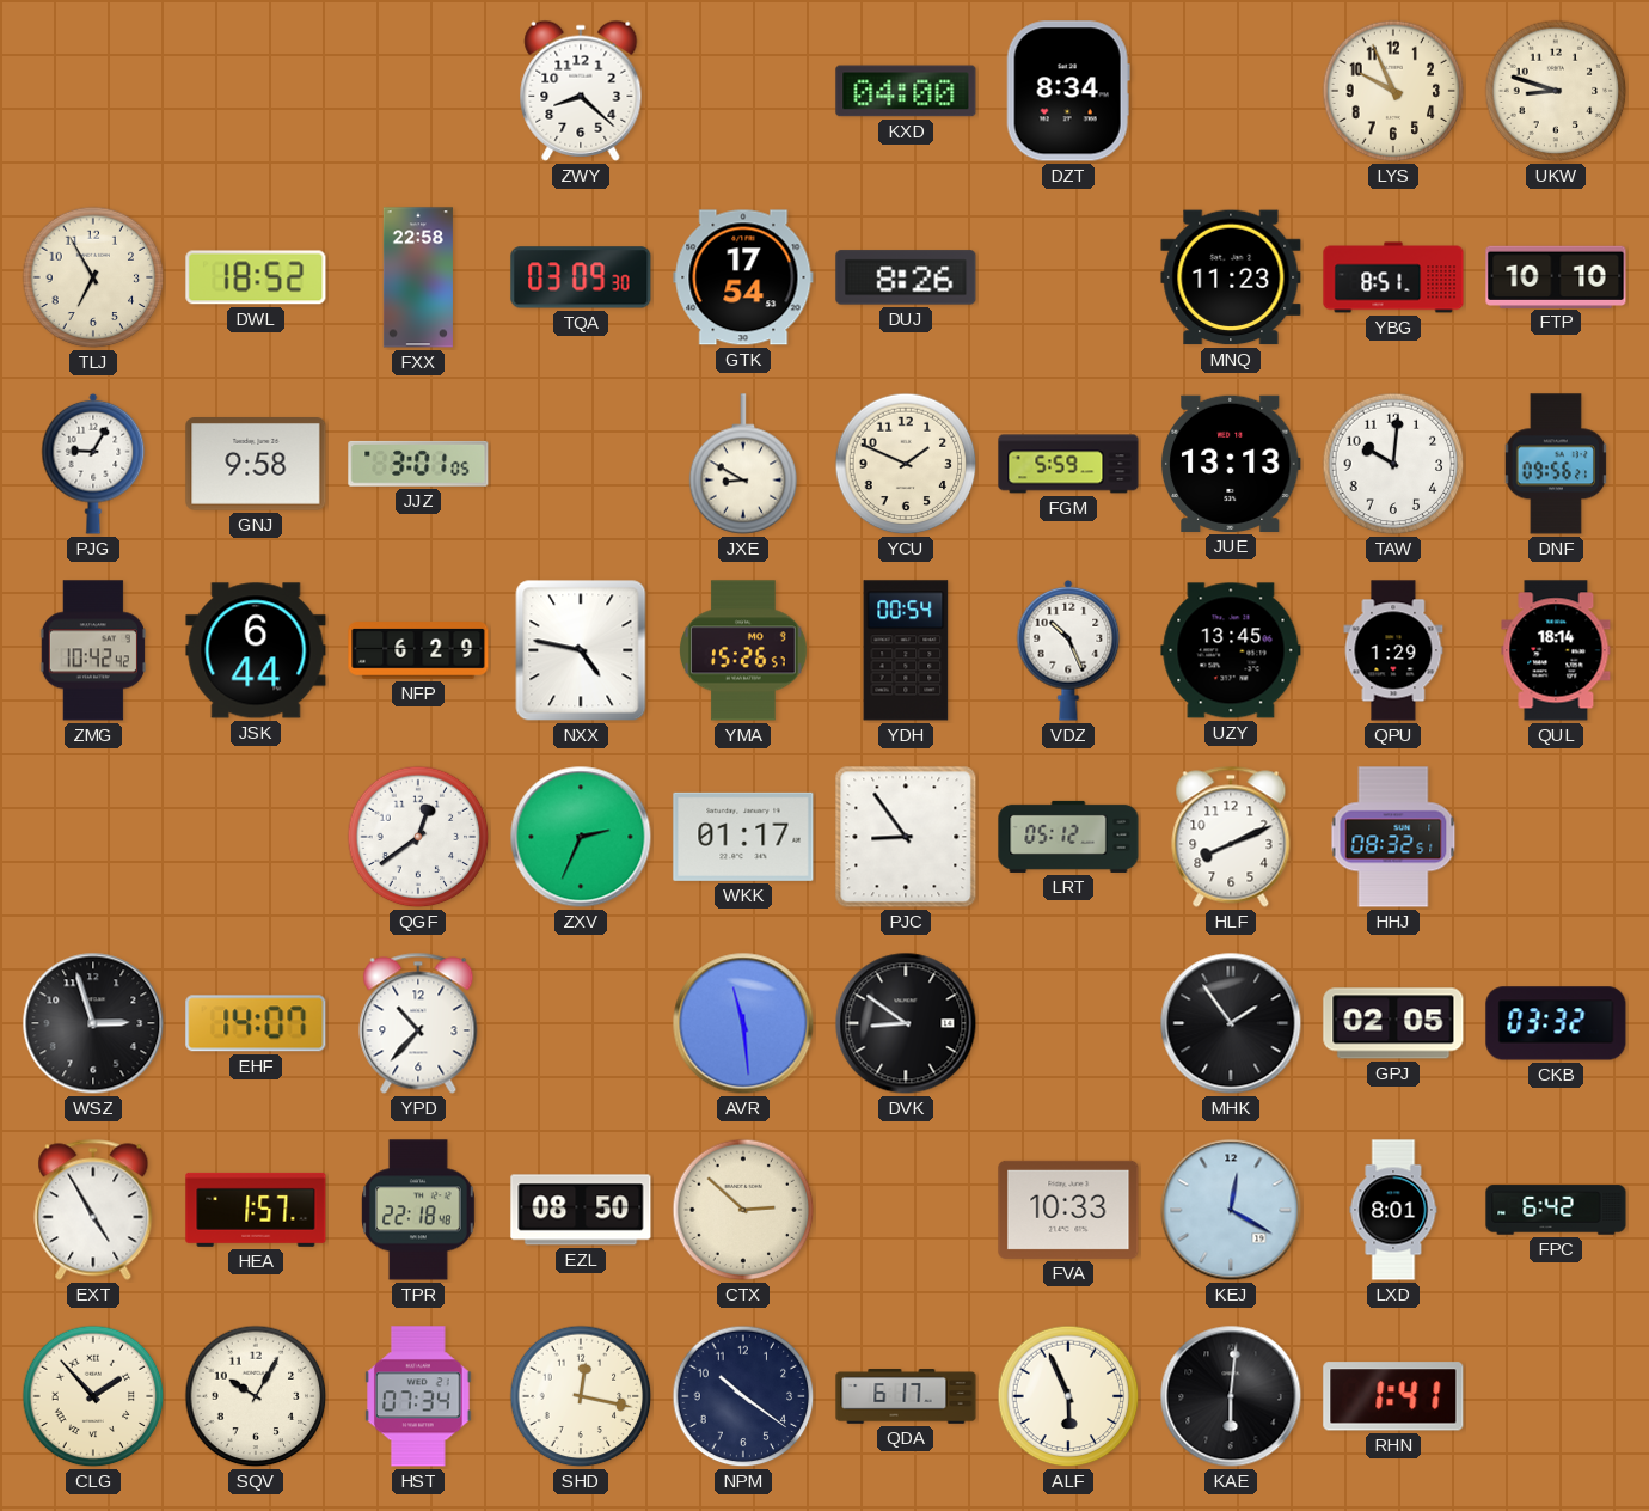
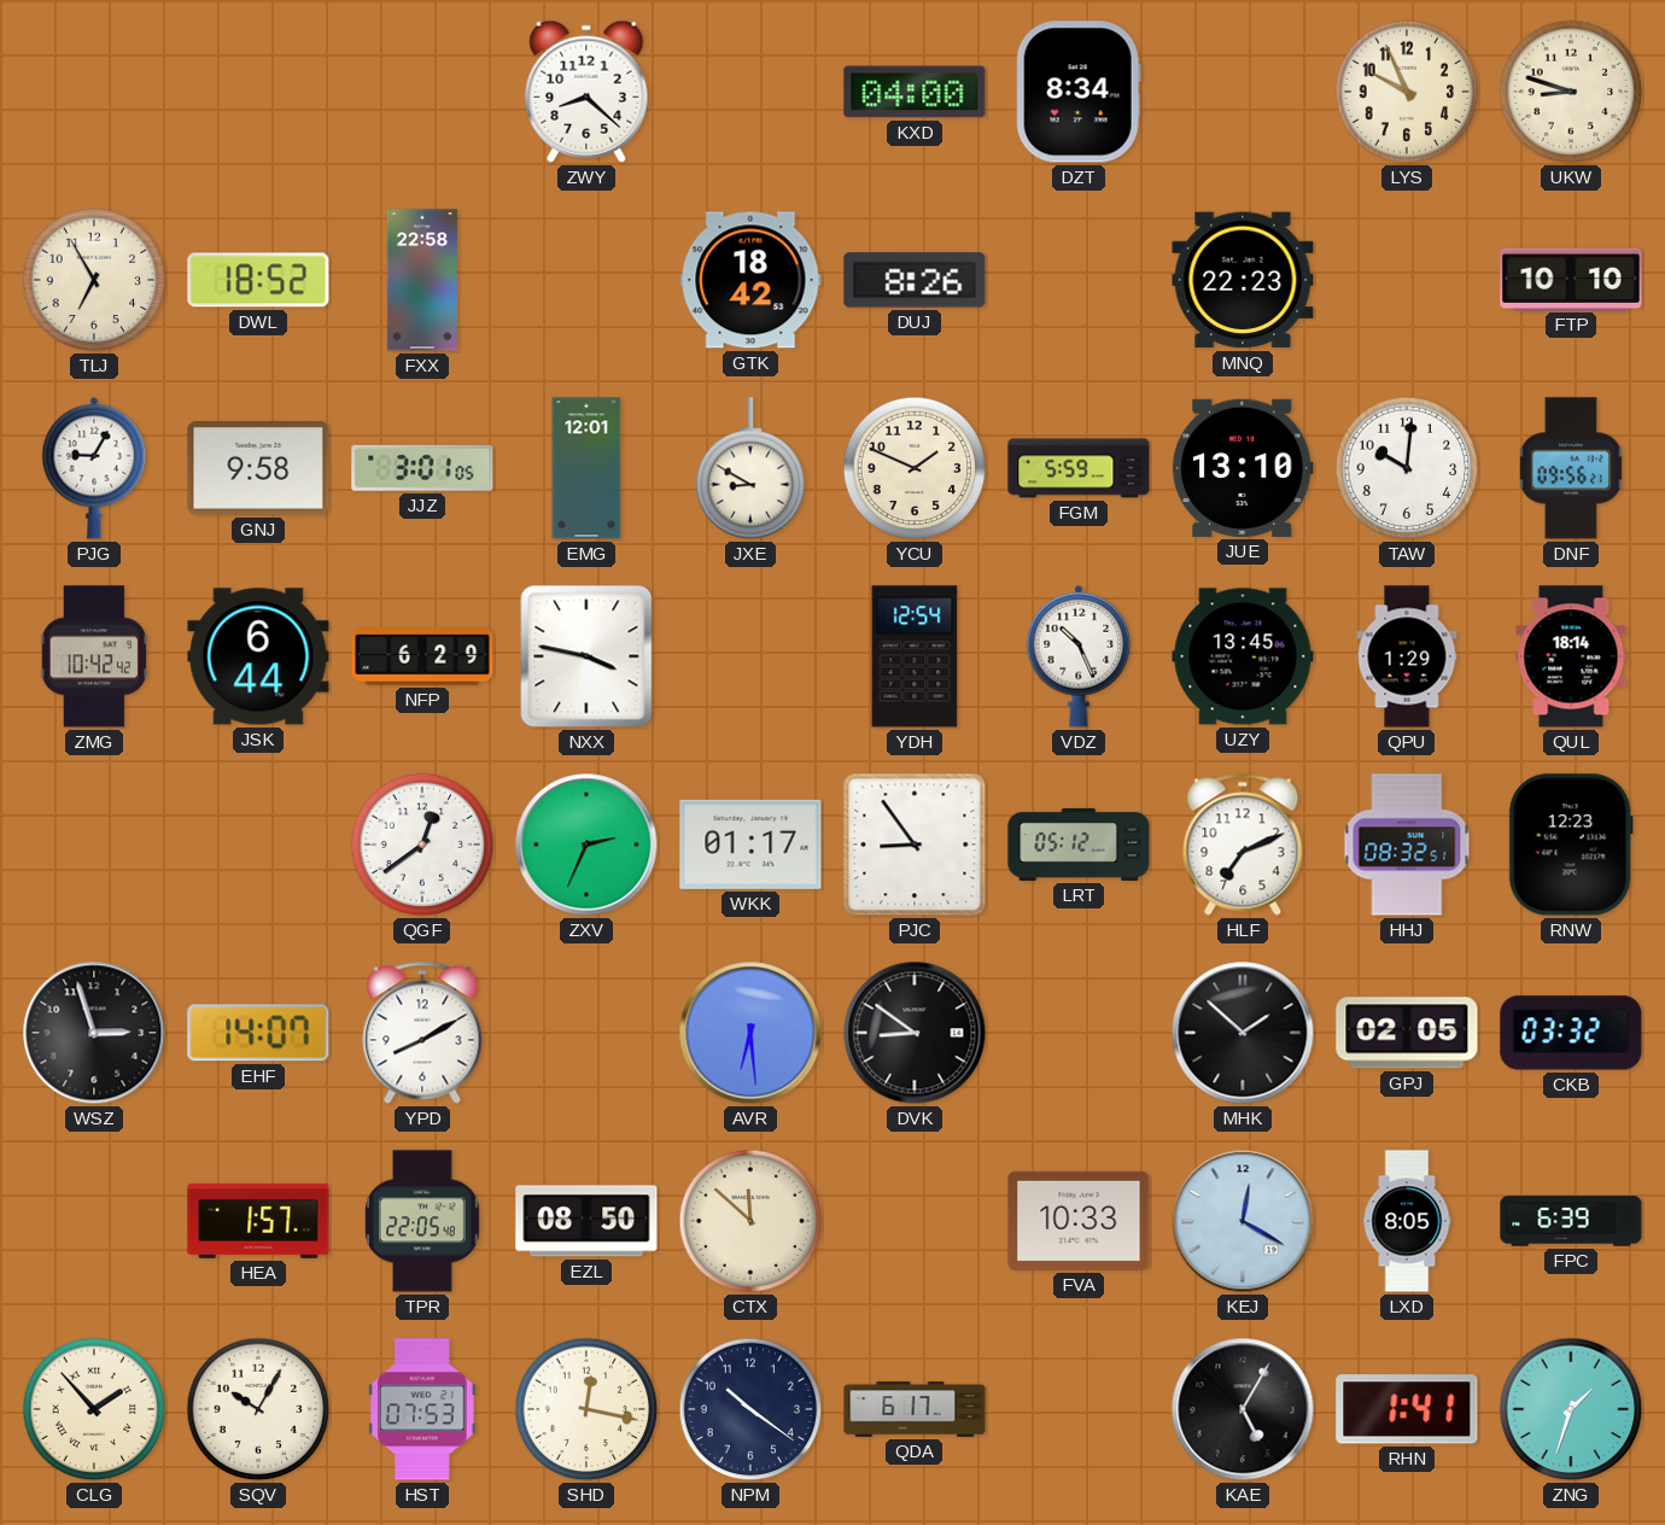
TQA: 03:09 -> none
GTK: 17:54 -> 18:42
MNQ: 11:23 -> 22:23
YBG: 8:51 -> none
EMG: none -> 12:01
JUE: 13:13 -> 13:10
NXX: 4:47 -> 3:47
YMA: 15:26 -> none
YDH: 00:54 -> 12:54
HLF: 8:11 -> 7:11
RNW: none -> 12:23
YPD: 10:37 -> 8:10
AVR: 11:29 -> 6:29
MHK: 1:54 -> 1:52
EXT: 4:55 -> none
TPR: 22:18 -> 22:05
CTX: 2:52 -> 11:52
LXD: 8:01 -> 8:05
FPC: 6:42 -> 6:39
HST: 07:34 -> 07:53
ALF: 5:56 -> none
KAE: 6:01 -> 5:05
ZNG: none -> 1:33
